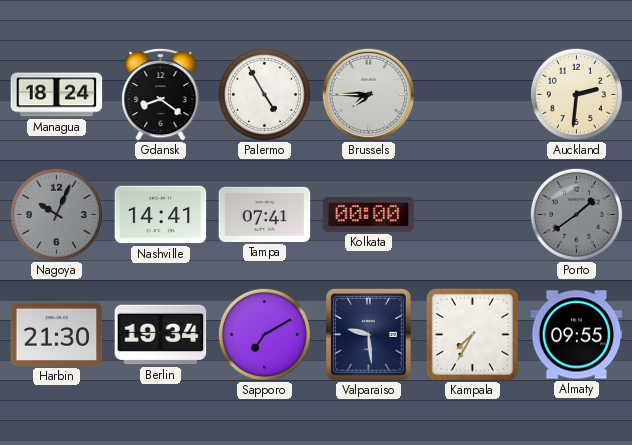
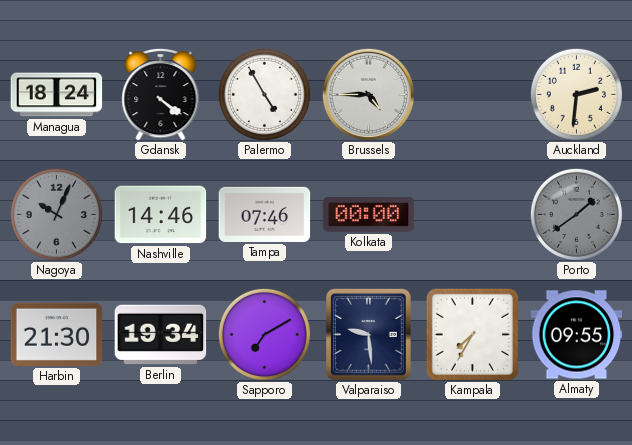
Gdansk: 8:21 -> 4:21
Brussels: 7:45 -> 4:45
Nashville: 14:41 -> 14:46
Tampa: 07:41 -> 07:46
